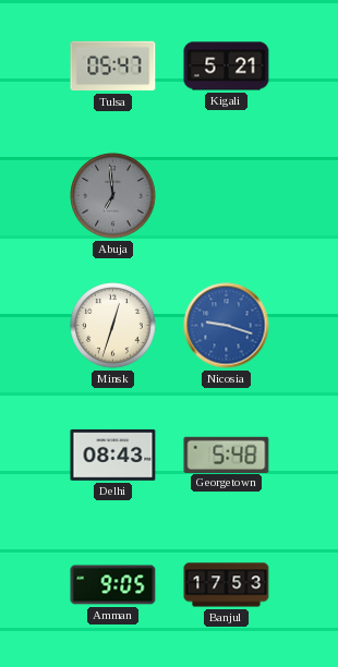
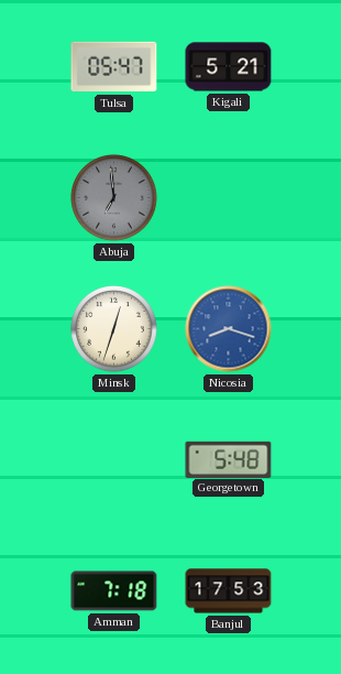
Nicosia: 9:18 -> 8:18
Delhi: 08:43 -> none
Amman: 9:05 -> 7:18
